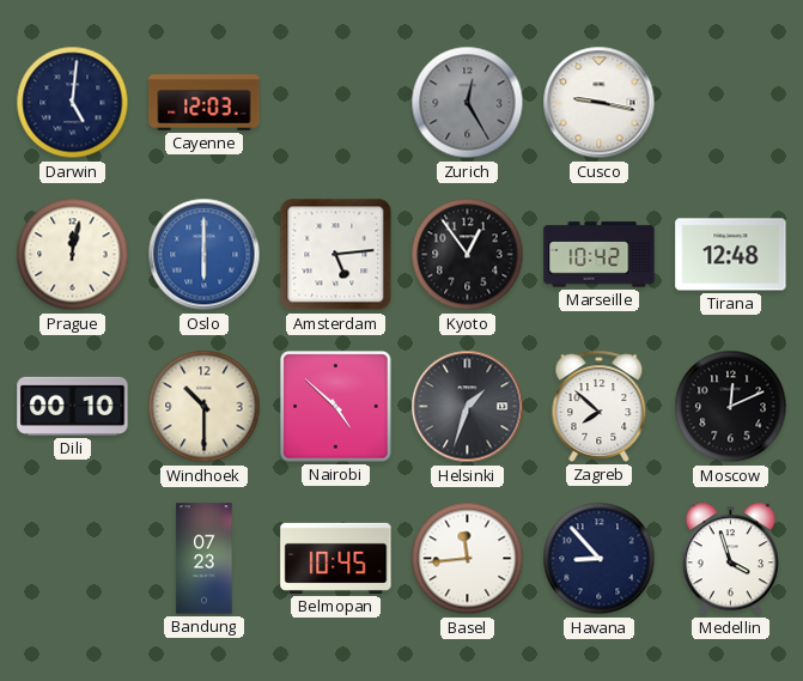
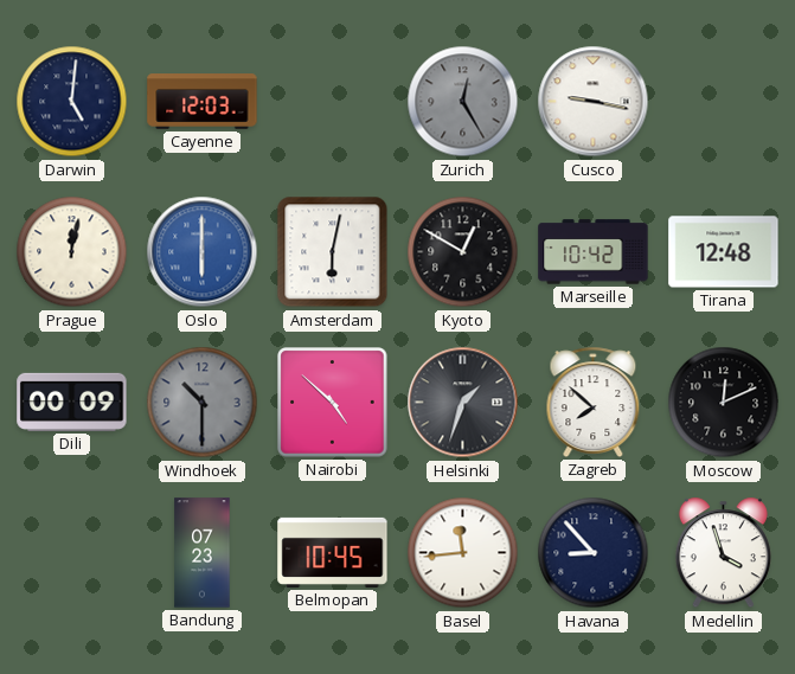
Amsterdam: 5:14 -> 6:02
Kyoto: 12:54 -> 12:50
Dili: 00:10 -> 00:09
Windhoek dial: cream -> grey
